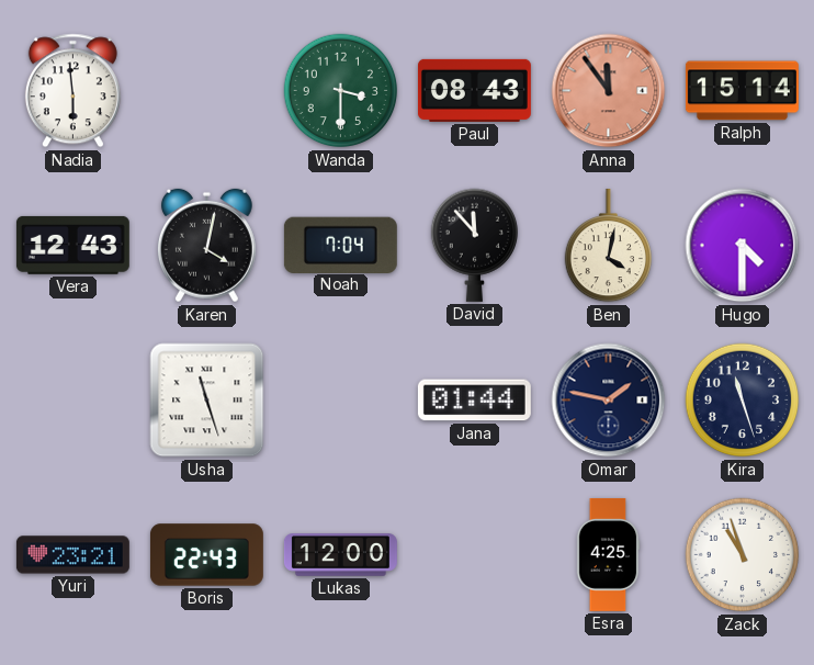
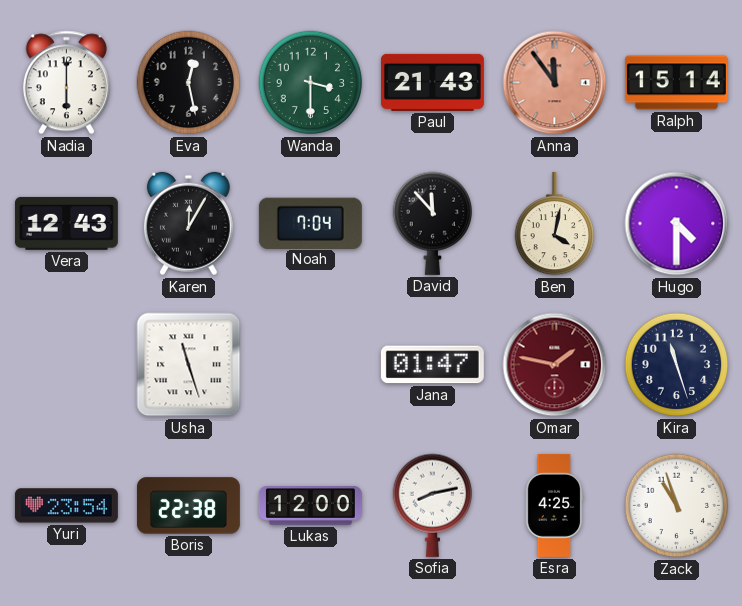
Nadia: 5:59 -> 6:00
Eva: none -> 12:28
Paul: 08:43 -> 21:43
Karen: 4:02 -> 12:05
Jana: 01:44 -> 01:47
Omar dial: navy -> burgundy
Yuri: 23:21 -> 23:54
Boris: 22:43 -> 22:38
Sofia: none -> 8:13
